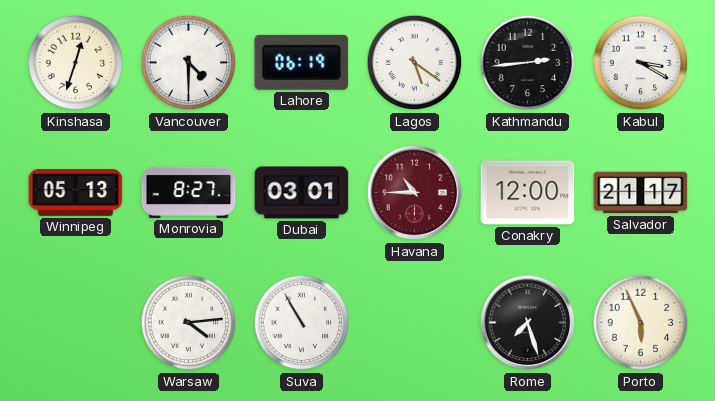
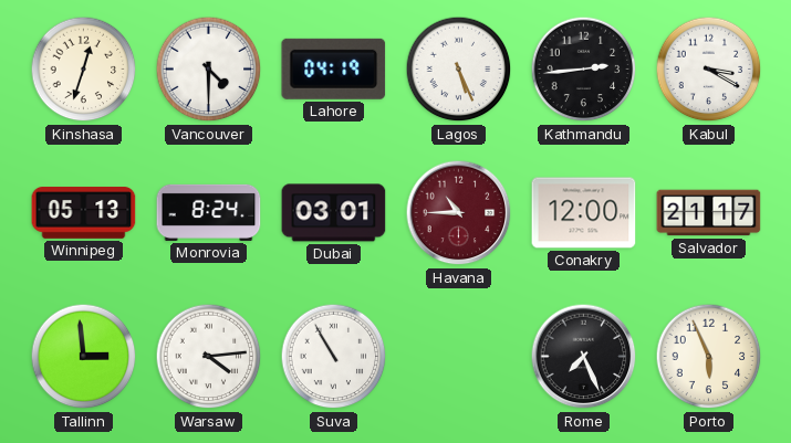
Lahore: 06:19 -> 04:19
Lagos: 5:21 -> 5:26
Monrovia: 8:27 -> 8:24
Tallinn: none -> 2:59
Rome: 7:27 -> 7:26
